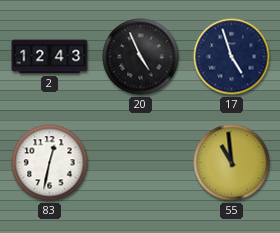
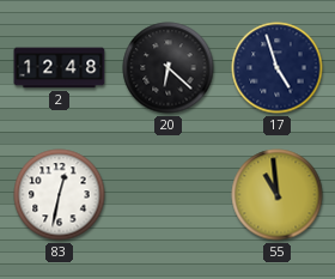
2: 12:43 -> 12:48
20: 4:56 -> 6:22
